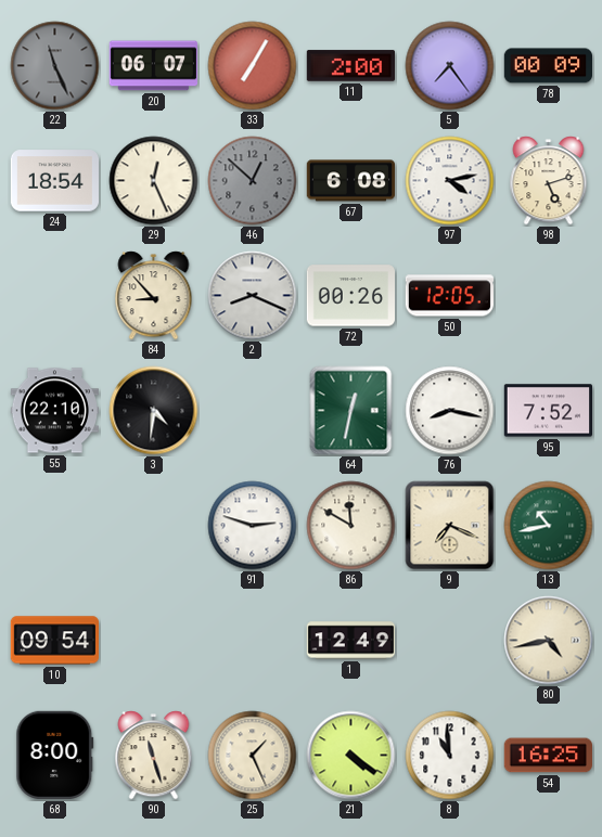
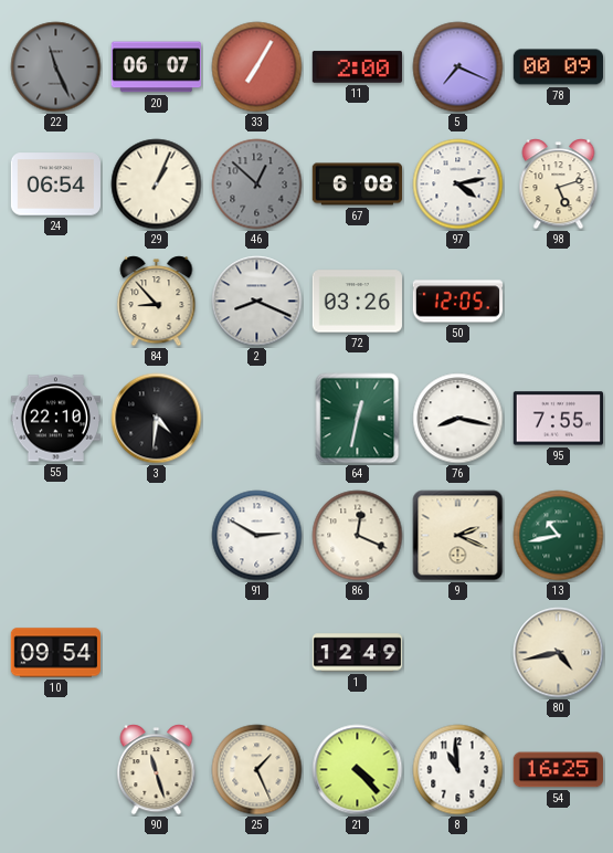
5: 7:24 -> 7:19
24: 18:54 -> 06:54
29: 12:26 -> 1:04
72: 00:26 -> 03:26
95: 7:52 -> 7:55
91: 2:48 -> 2:50
86: 11:50 -> 12:19
9: 7:19 -> 2:19
68: 8:00 -> none
21: 4:21 -> 4:23
